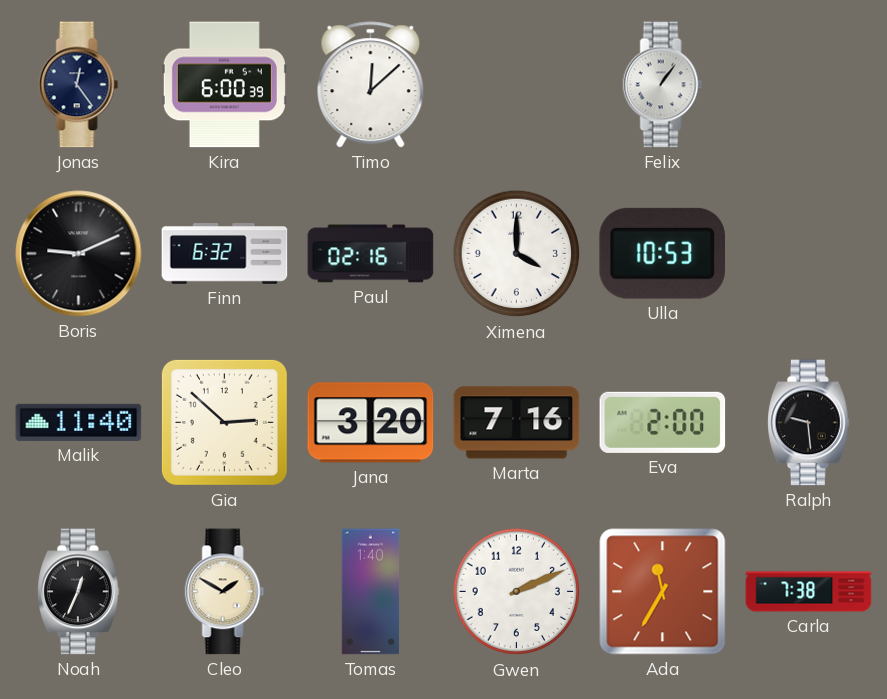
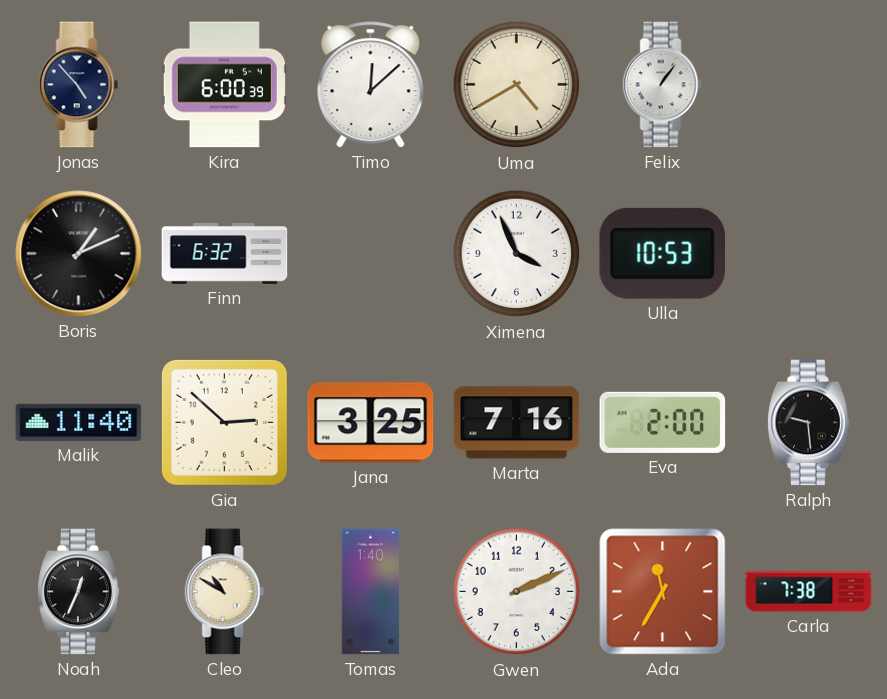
Jonas: 12:24 -> 4:53
Uma: none -> 4:40
Boris: 9:11 -> 1:11
Paul: 02:16 -> none
Ximena: 4:00 -> 3:56
Jana: 3:20 -> 3:25
Cleo: 1:50 -> 10:50
